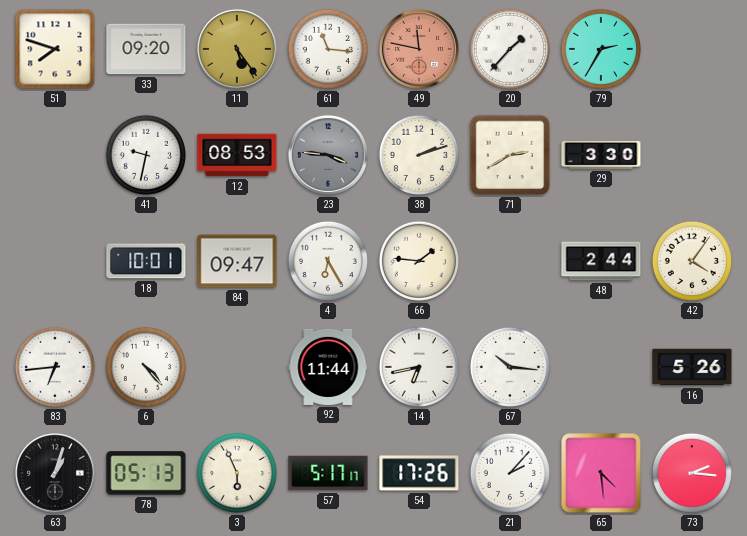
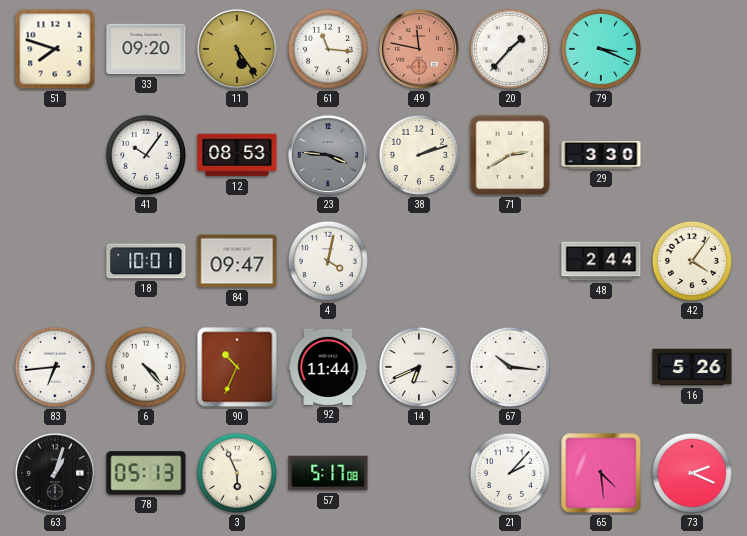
79: 2:35 -> 3:19
41: 9:32 -> 10:06
4: 6:25 -> 4:02
66: 1:46 -> none
90: none -> 10:34
14: 6:43 -> 6:41
57: 5:17:17 -> 5:17:08
54: 17:26 -> none
73: 2:16 -> 2:19
